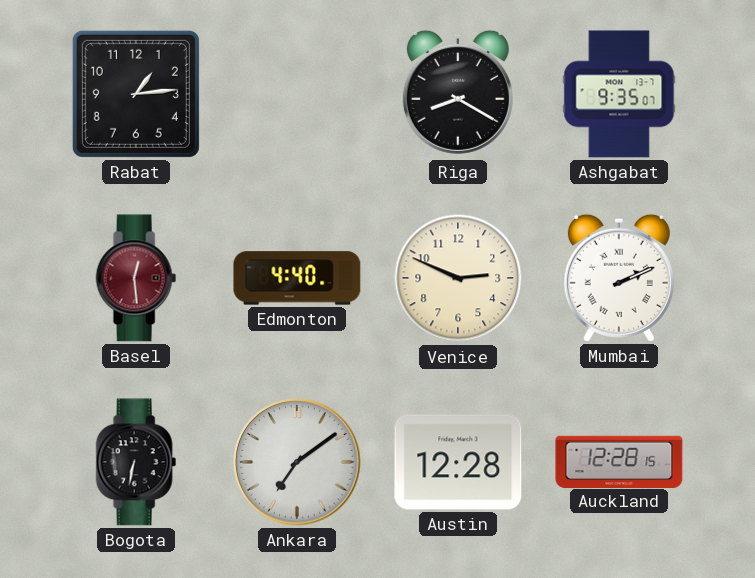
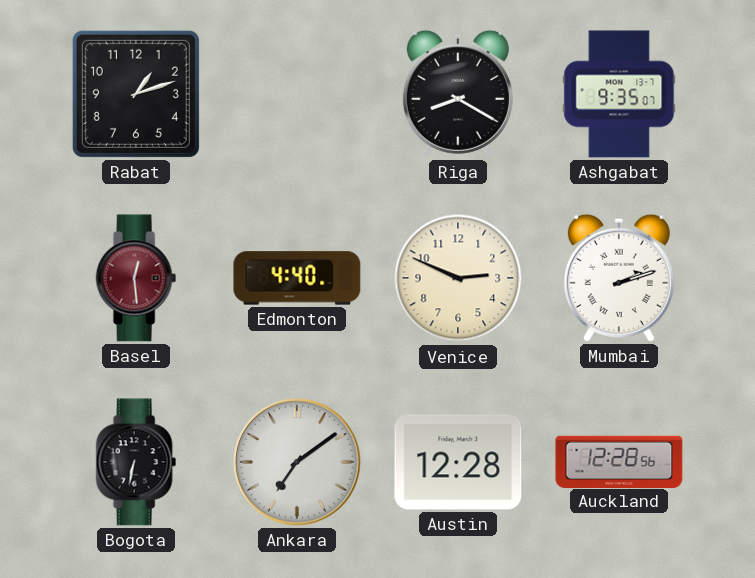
Rabat: 1:14 -> 1:12
Mumbai: 2:11 -> 2:12
Auckland: 12:28:15 -> 12:28:56
